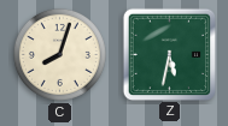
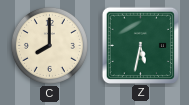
C: 8:03 -> 8:00
